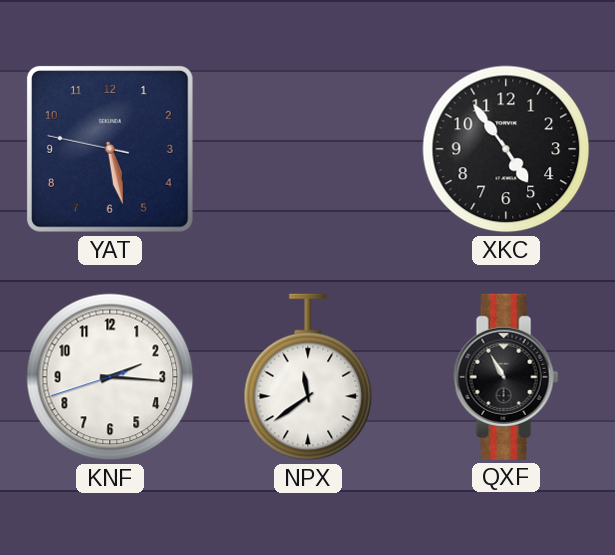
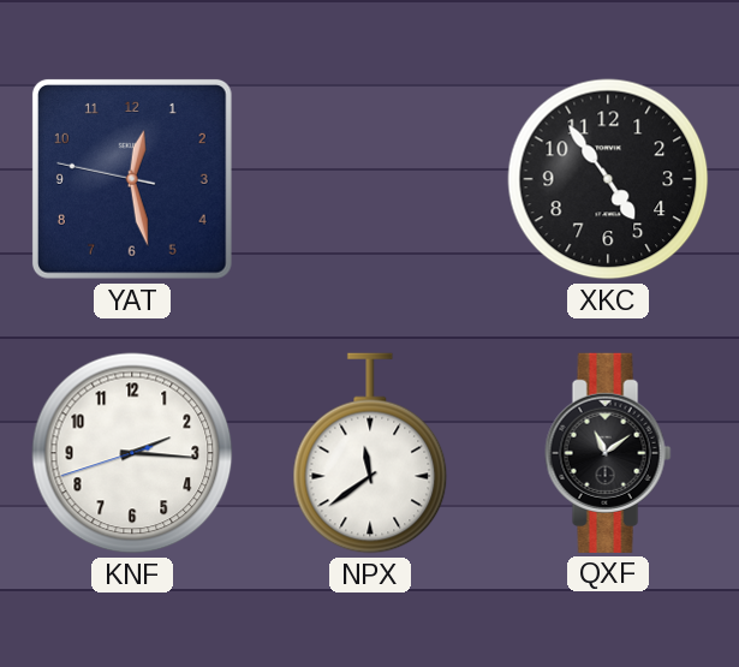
YAT: 5:27 -> 12:27
QXF: 10:55 -> 11:09
